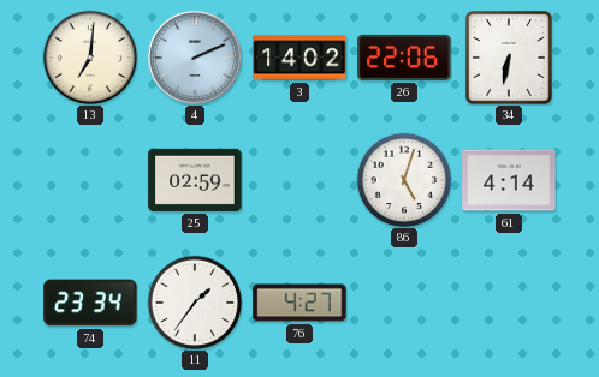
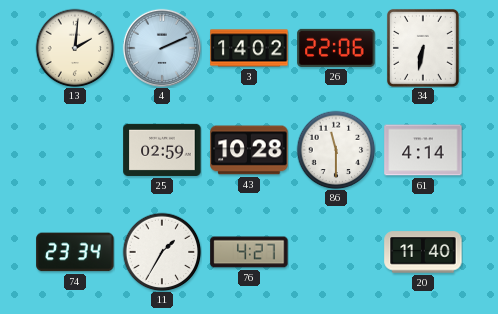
13: 7:01 -> 2:01
43: none -> 10:28
86: 5:03 -> 11:30
11: 1:36 -> 1:35
20: none -> 11:40
